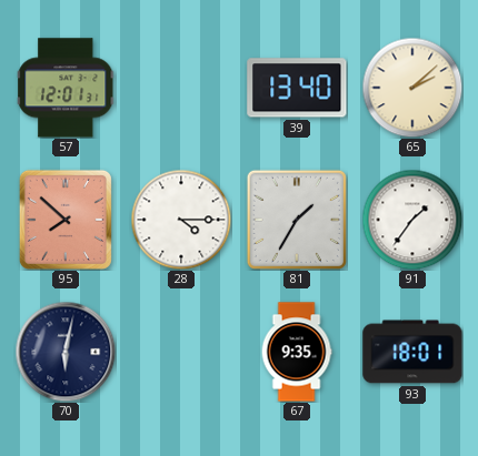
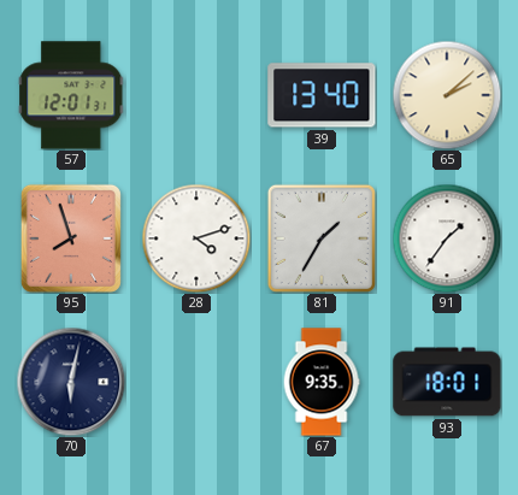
95: 7:52 -> 7:57
28: 4:15 -> 4:12
